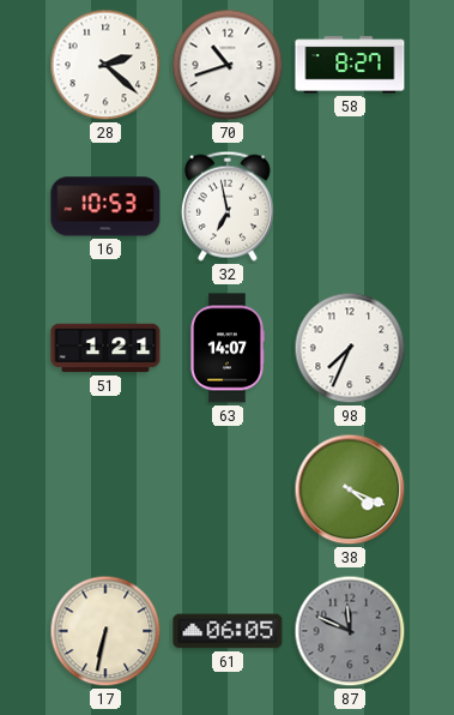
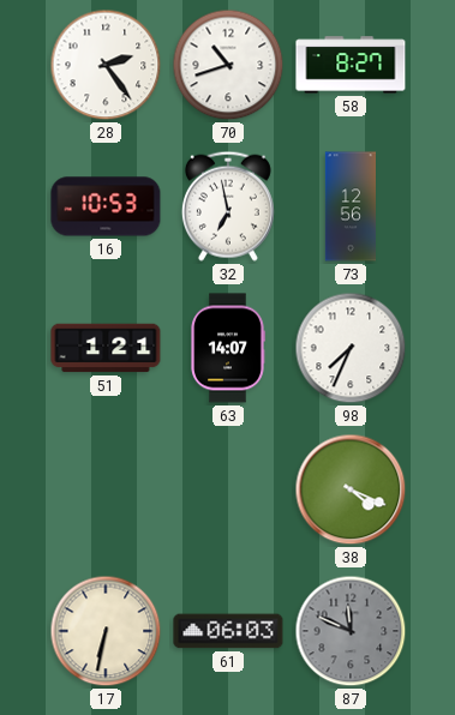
28: 2:22 -> 2:24
73: none -> 12:56
61: 06:05 -> 06:03
